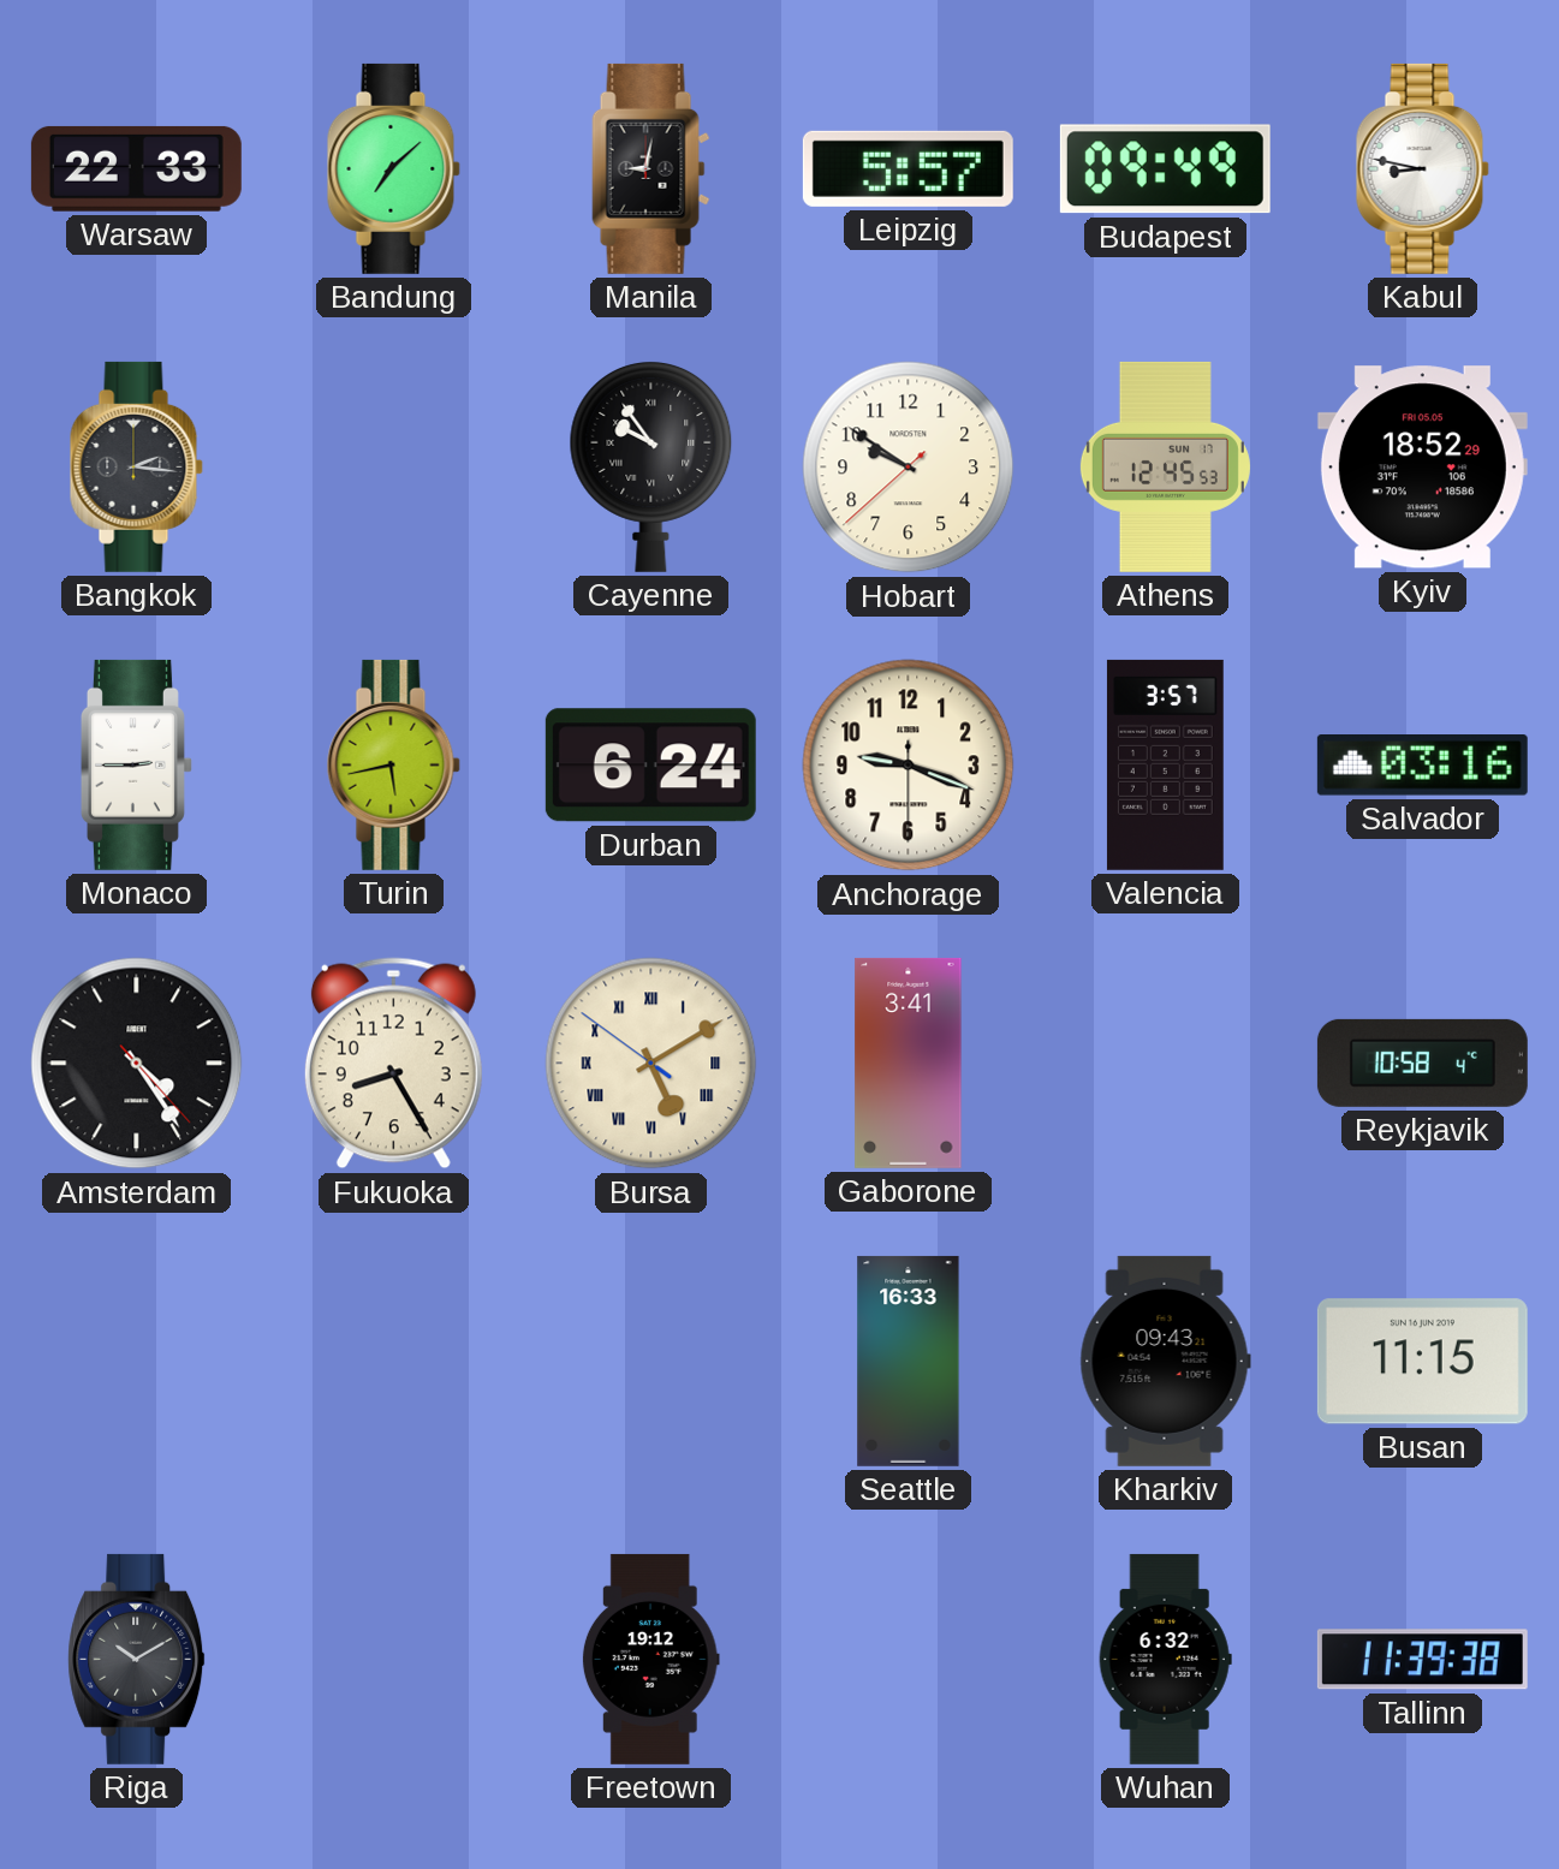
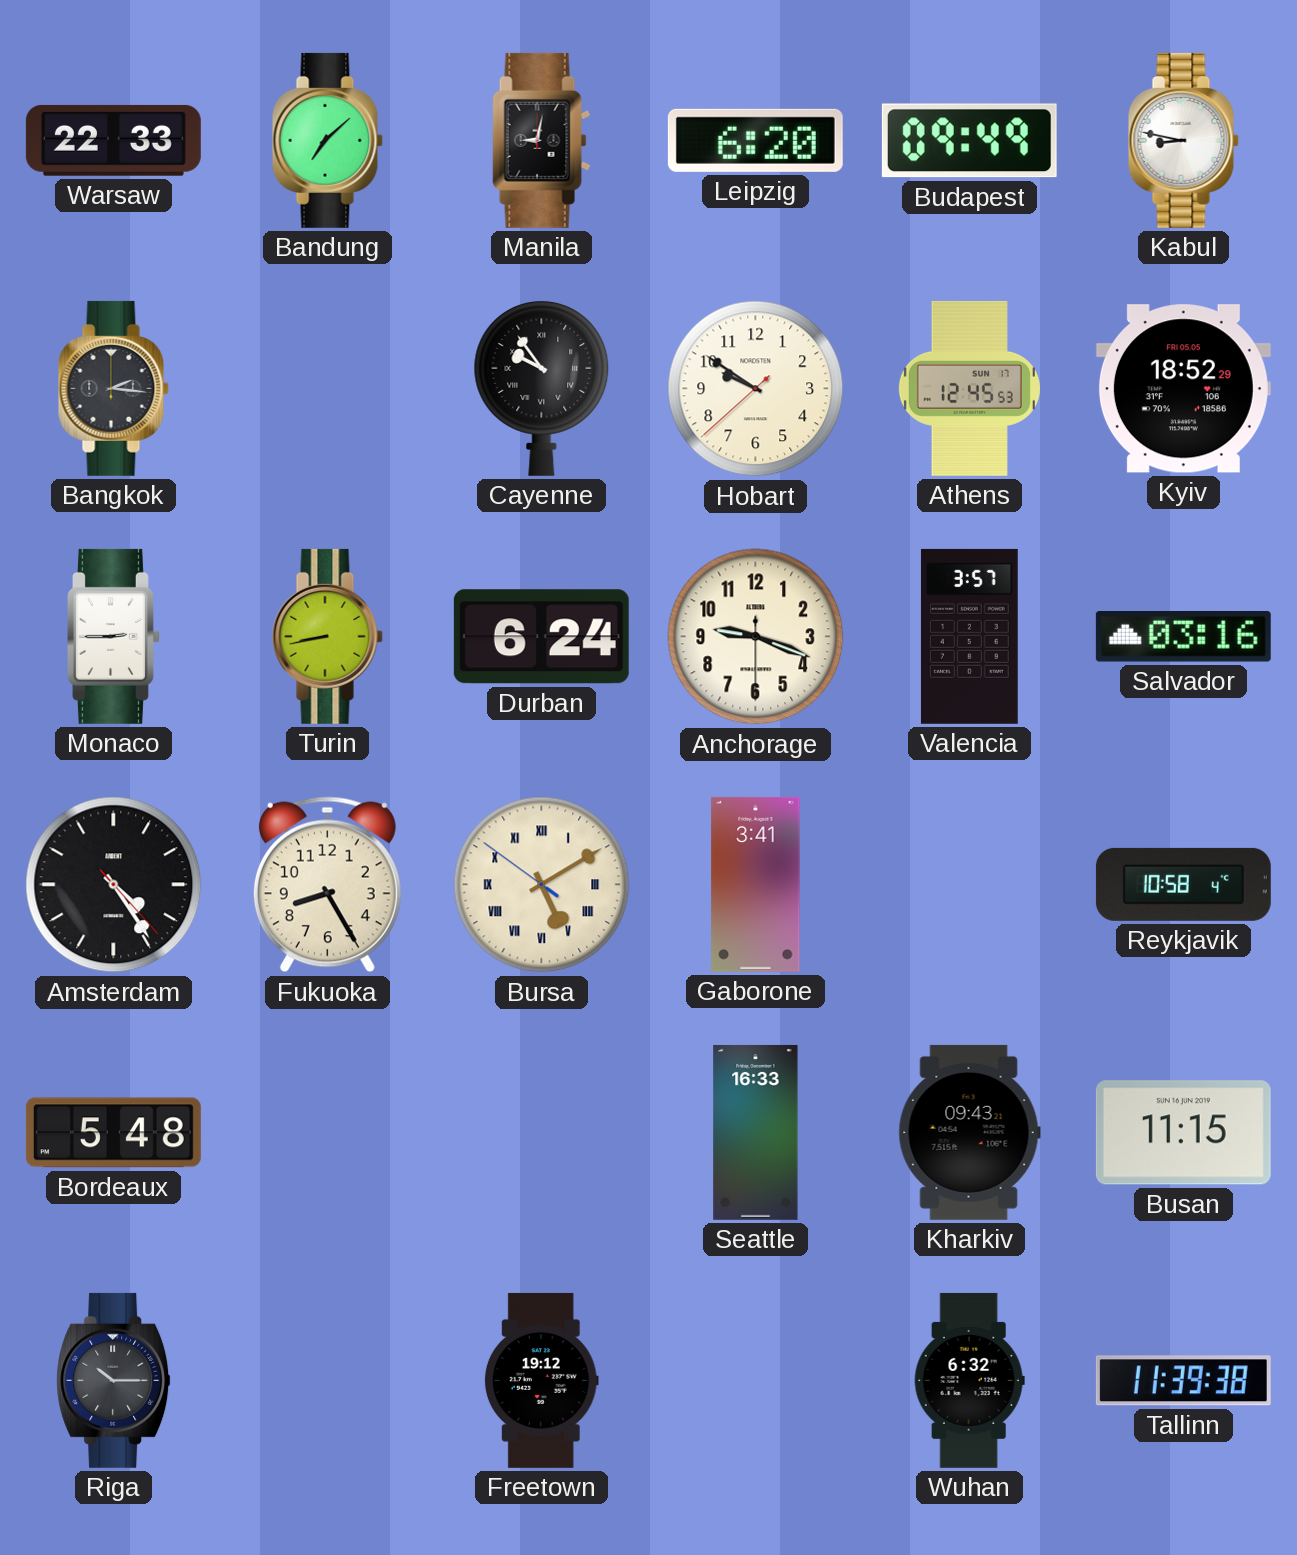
Leipzig: 5:57 -> 6:20
Turin: 5:43 -> 8:43
Bordeaux: none -> 5:48
Riga: 10:10 -> 10:15
